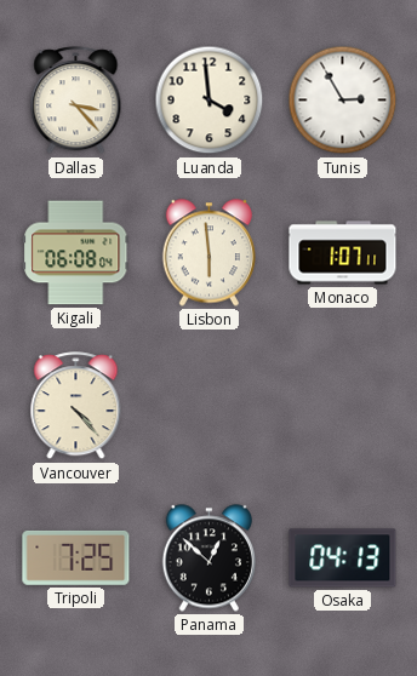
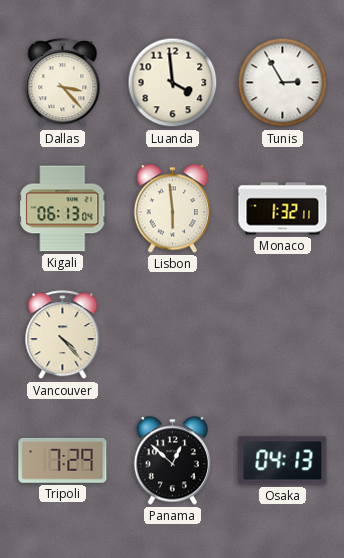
Kigali: 06:08 -> 06:13
Monaco: 1:07 -> 1:32
Tripoli: 7:25 -> 7:29
